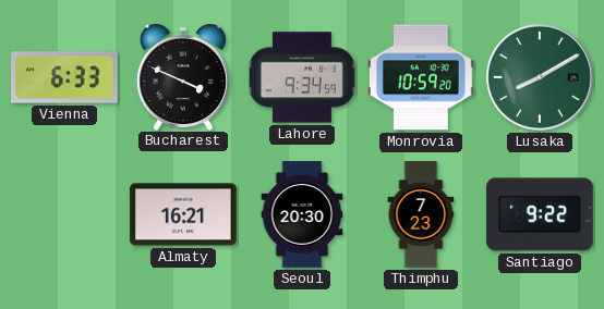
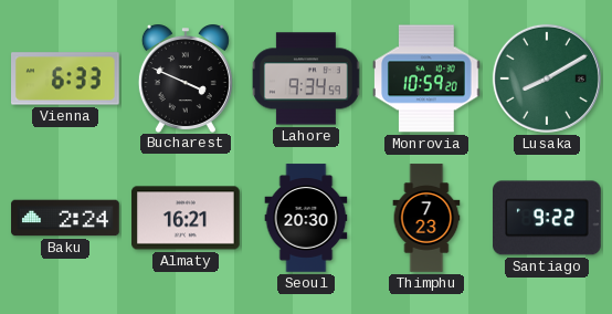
Baku: none -> 2:24
